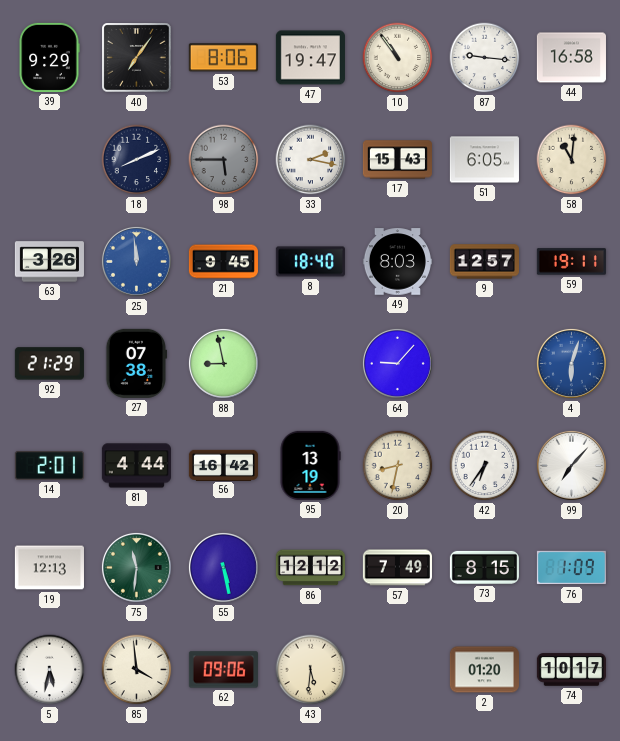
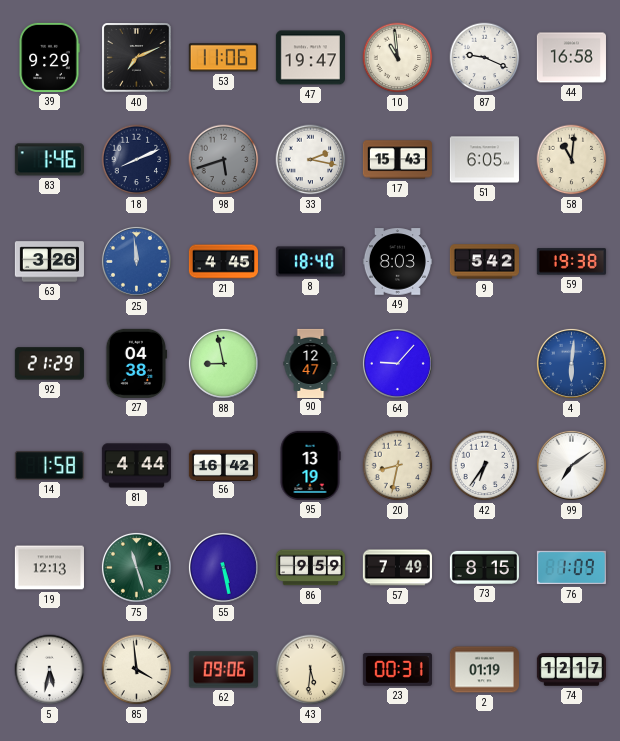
40: 7:06 -> 7:11
53: 8:06 -> 11:06
10: 10:54 -> 10:59
87: 9:16 -> 9:19
83: none -> 1:46
98: 5:45 -> 5:42
21: 9:45 -> 4:45
9: 12:57 -> 5:42
59: 19:11 -> 19:38
27: 07:38 -> 04:38
90: none -> 12:47
4: 6:03 -> 6:01
14: 2:01 -> 1:58
99: 7:07 -> 7:09
75: 11:31 -> 11:27
86: 12:12 -> 9:59
23: none -> 00:31
2: 01:20 -> 01:19
74: 10:17 -> 12:17
